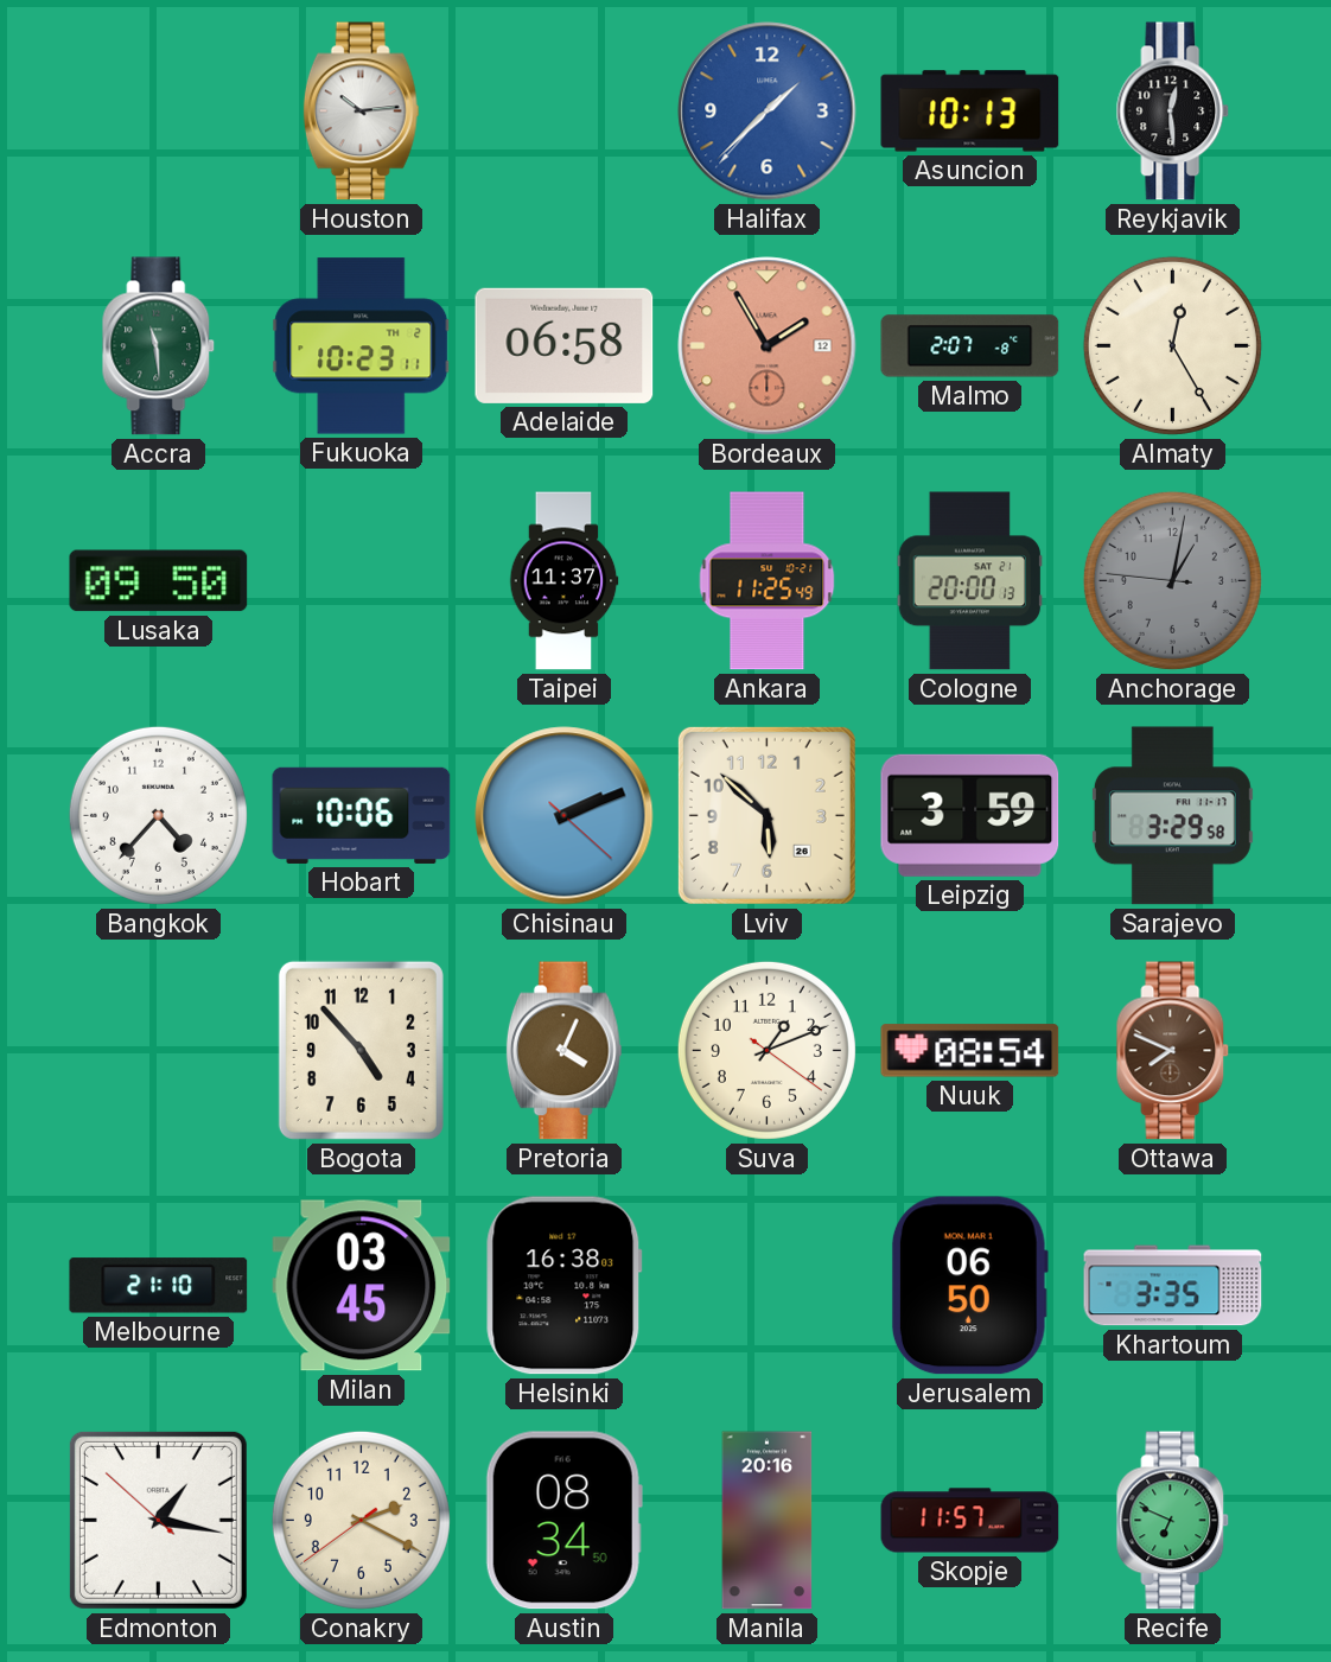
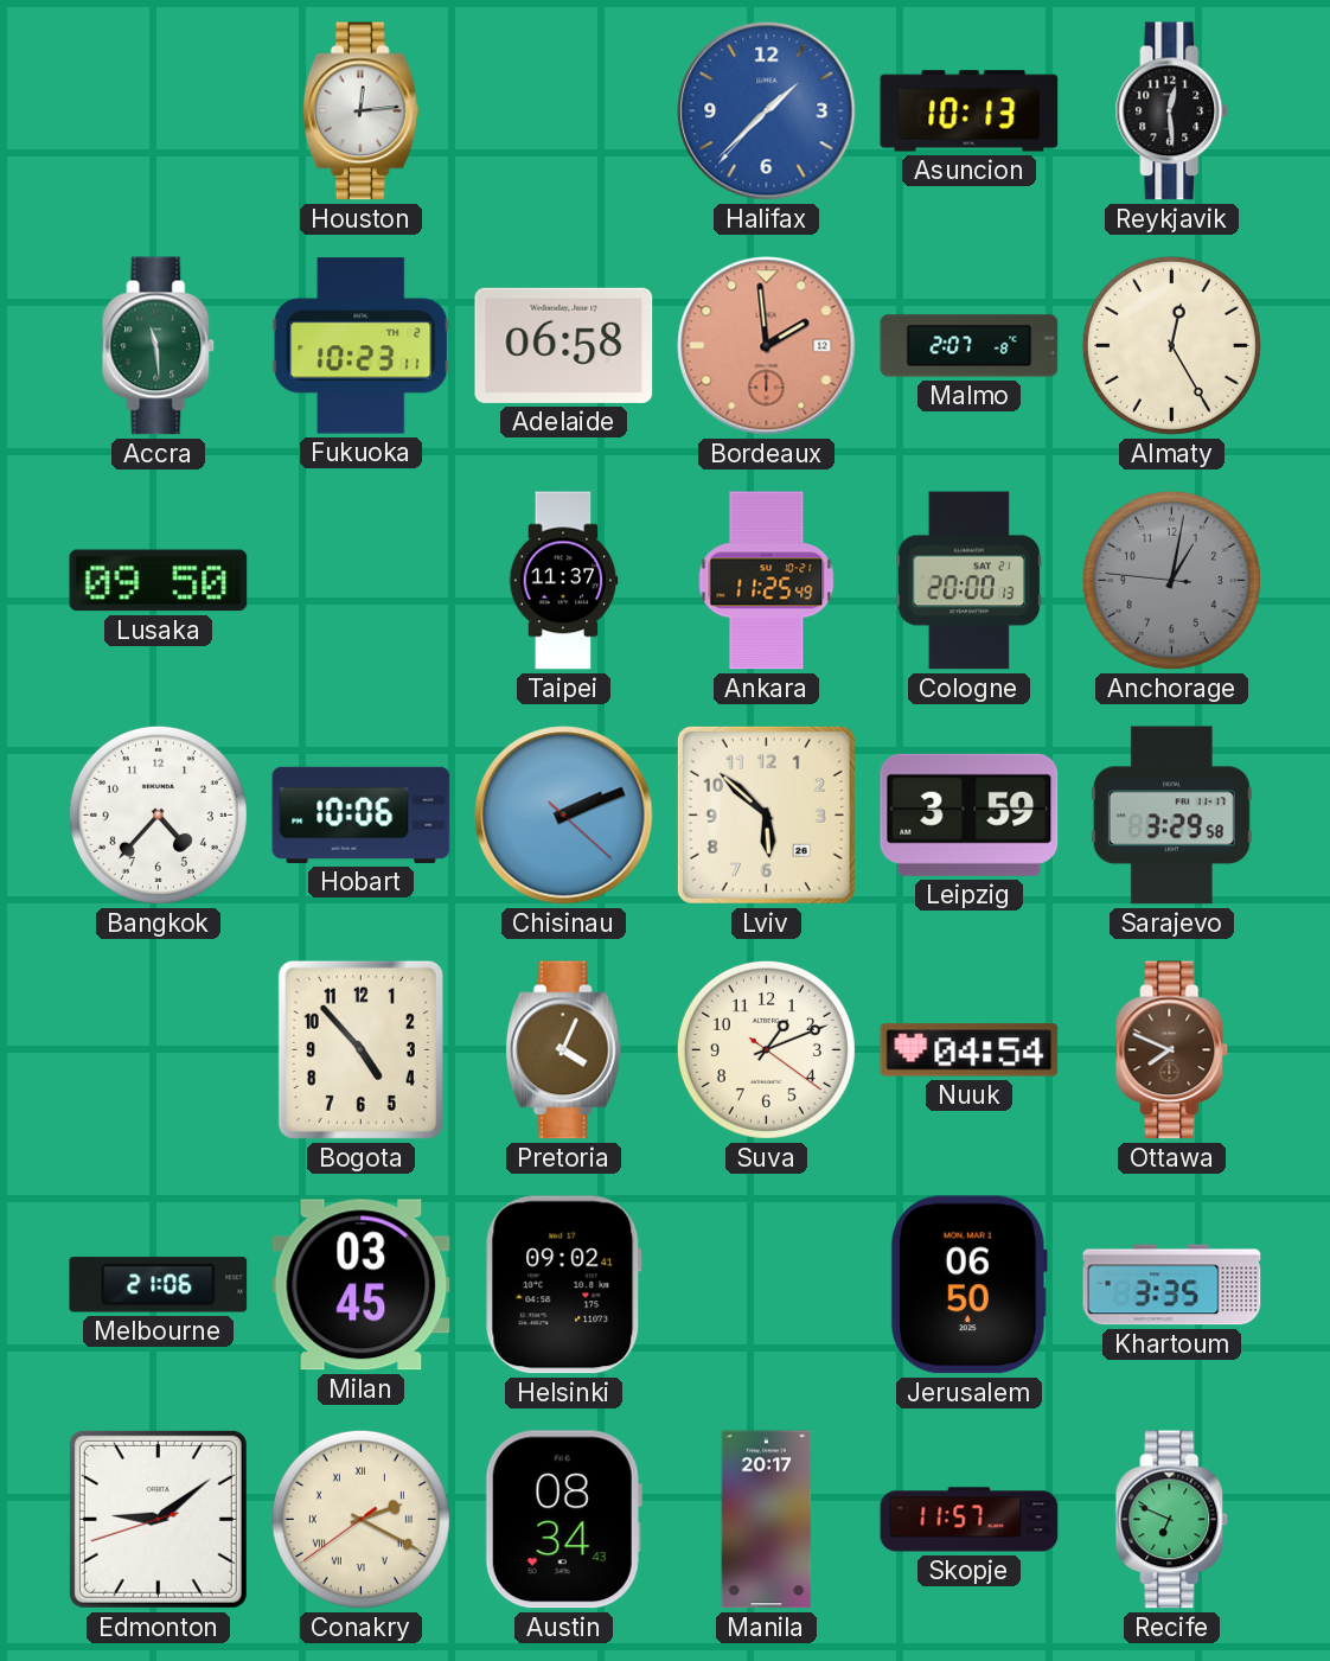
Houston: 10:14 -> 12:14
Bordeaux: 1:55 -> 1:59
Nuuk: 08:54 -> 04:54
Melbourne: 21:10 -> 21:06
Helsinki: 16:38 -> 09:02
Edmonton: 1:16 -> 9:08
Conakry numerals: Arabic -> Roman
Austin: 08:34:50 -> 08:34:43
Manila: 20:16 -> 20:17
